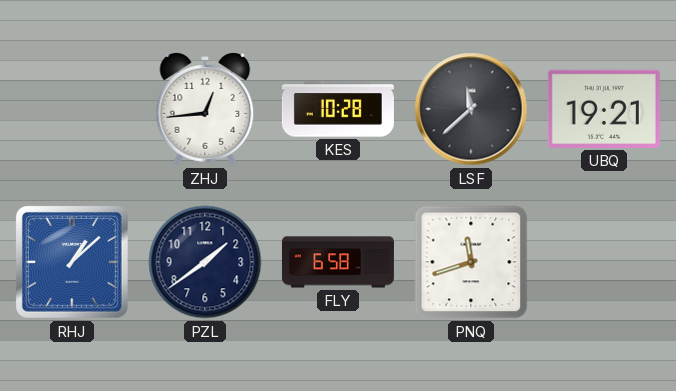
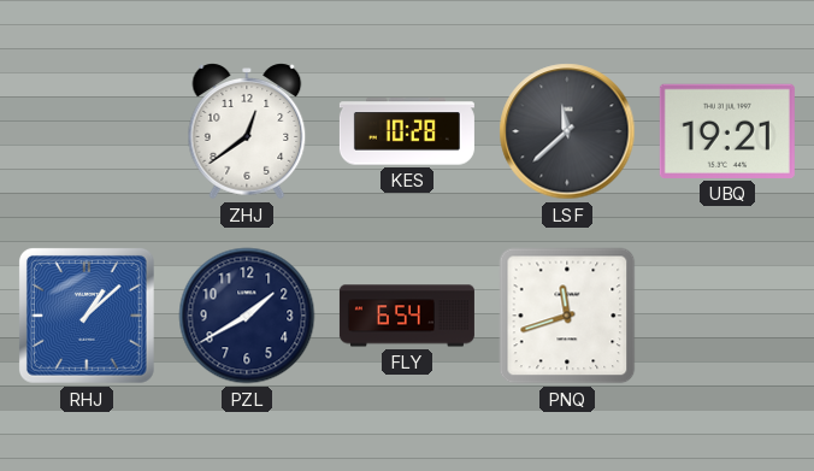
ZHJ: 12:44 -> 12:39
PZL: 1:39 -> 1:40
FLY: 6:58 -> 6:54
